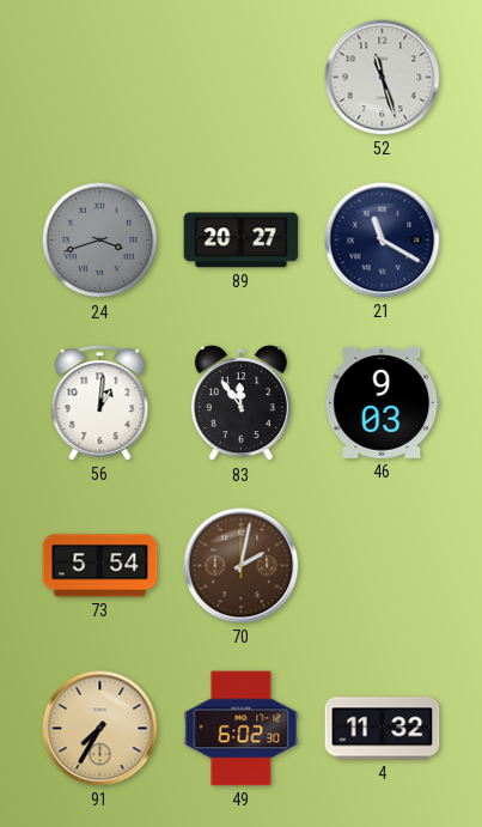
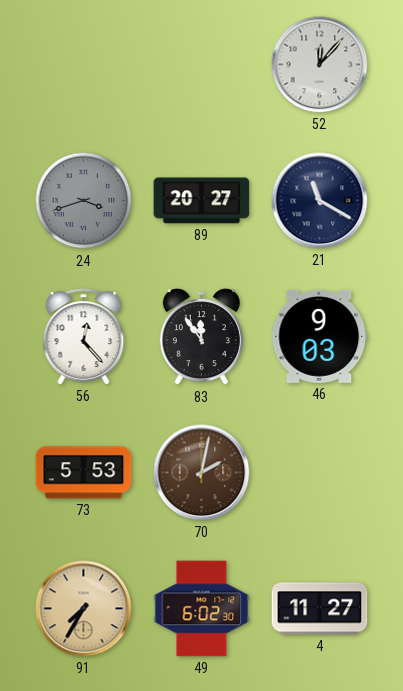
52: 11:27 -> 12:07
56: 1:01 -> 12:23
73: 5:54 -> 5:53
4: 11:32 -> 11:27
